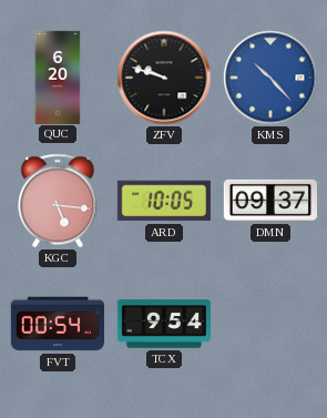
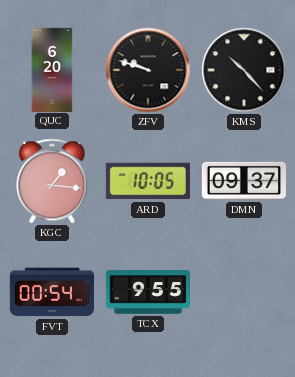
KMS dial: blue -> black
KGC: 5:16 -> 1:16
TCX: 9:54 -> 9:55
